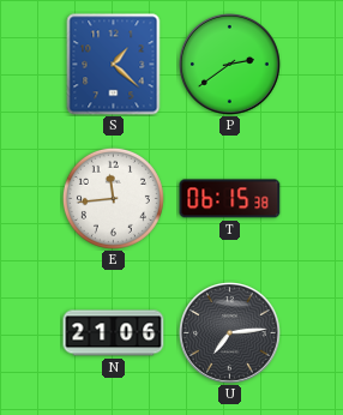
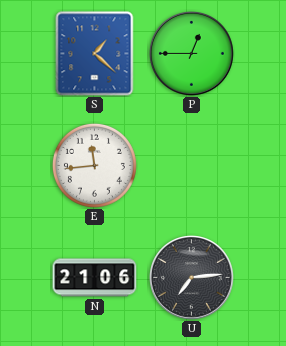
P: 2:39 -> 12:45
T: 06:15 -> none
